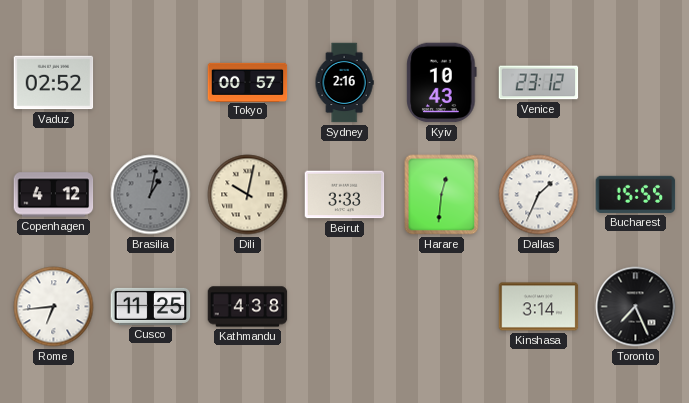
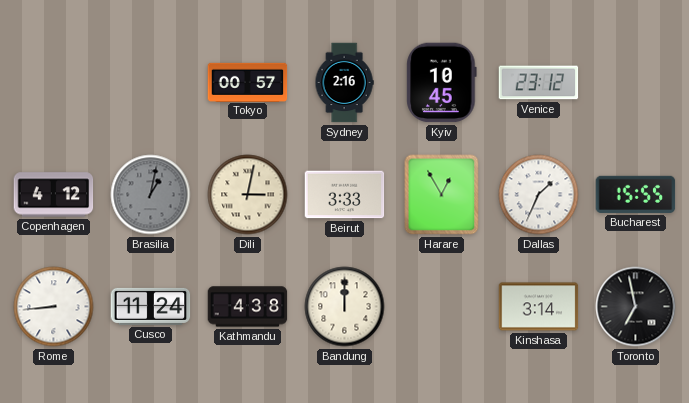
Vaduz: 02:52 -> none
Kyiv: 10:43 -> 10:45
Dili: 10:02 -> 3:02
Harare: 12:31 -> 12:55
Rome: 6:44 -> 8:44
Cusco: 11:25 -> 11:24
Bandung: none -> 12:00
Toronto: 7:26 -> 6:58
